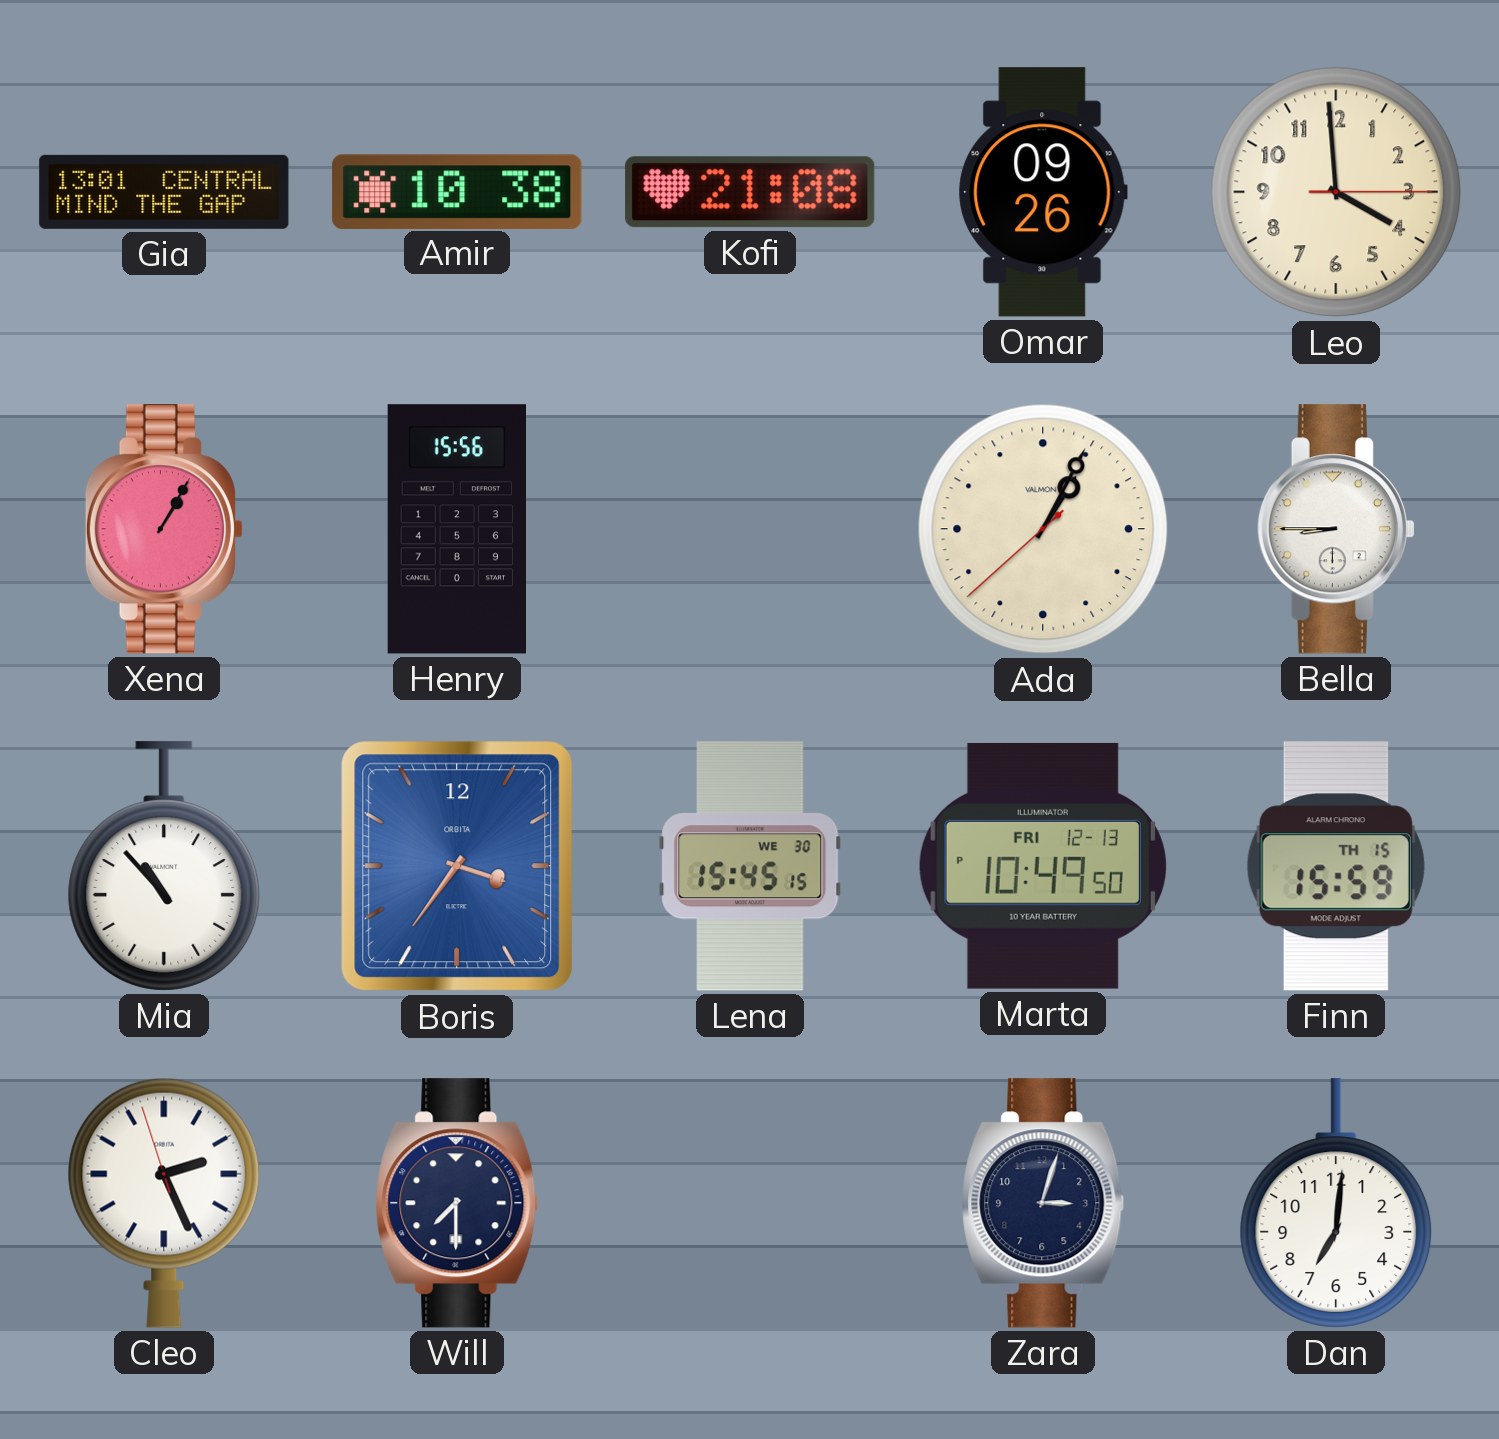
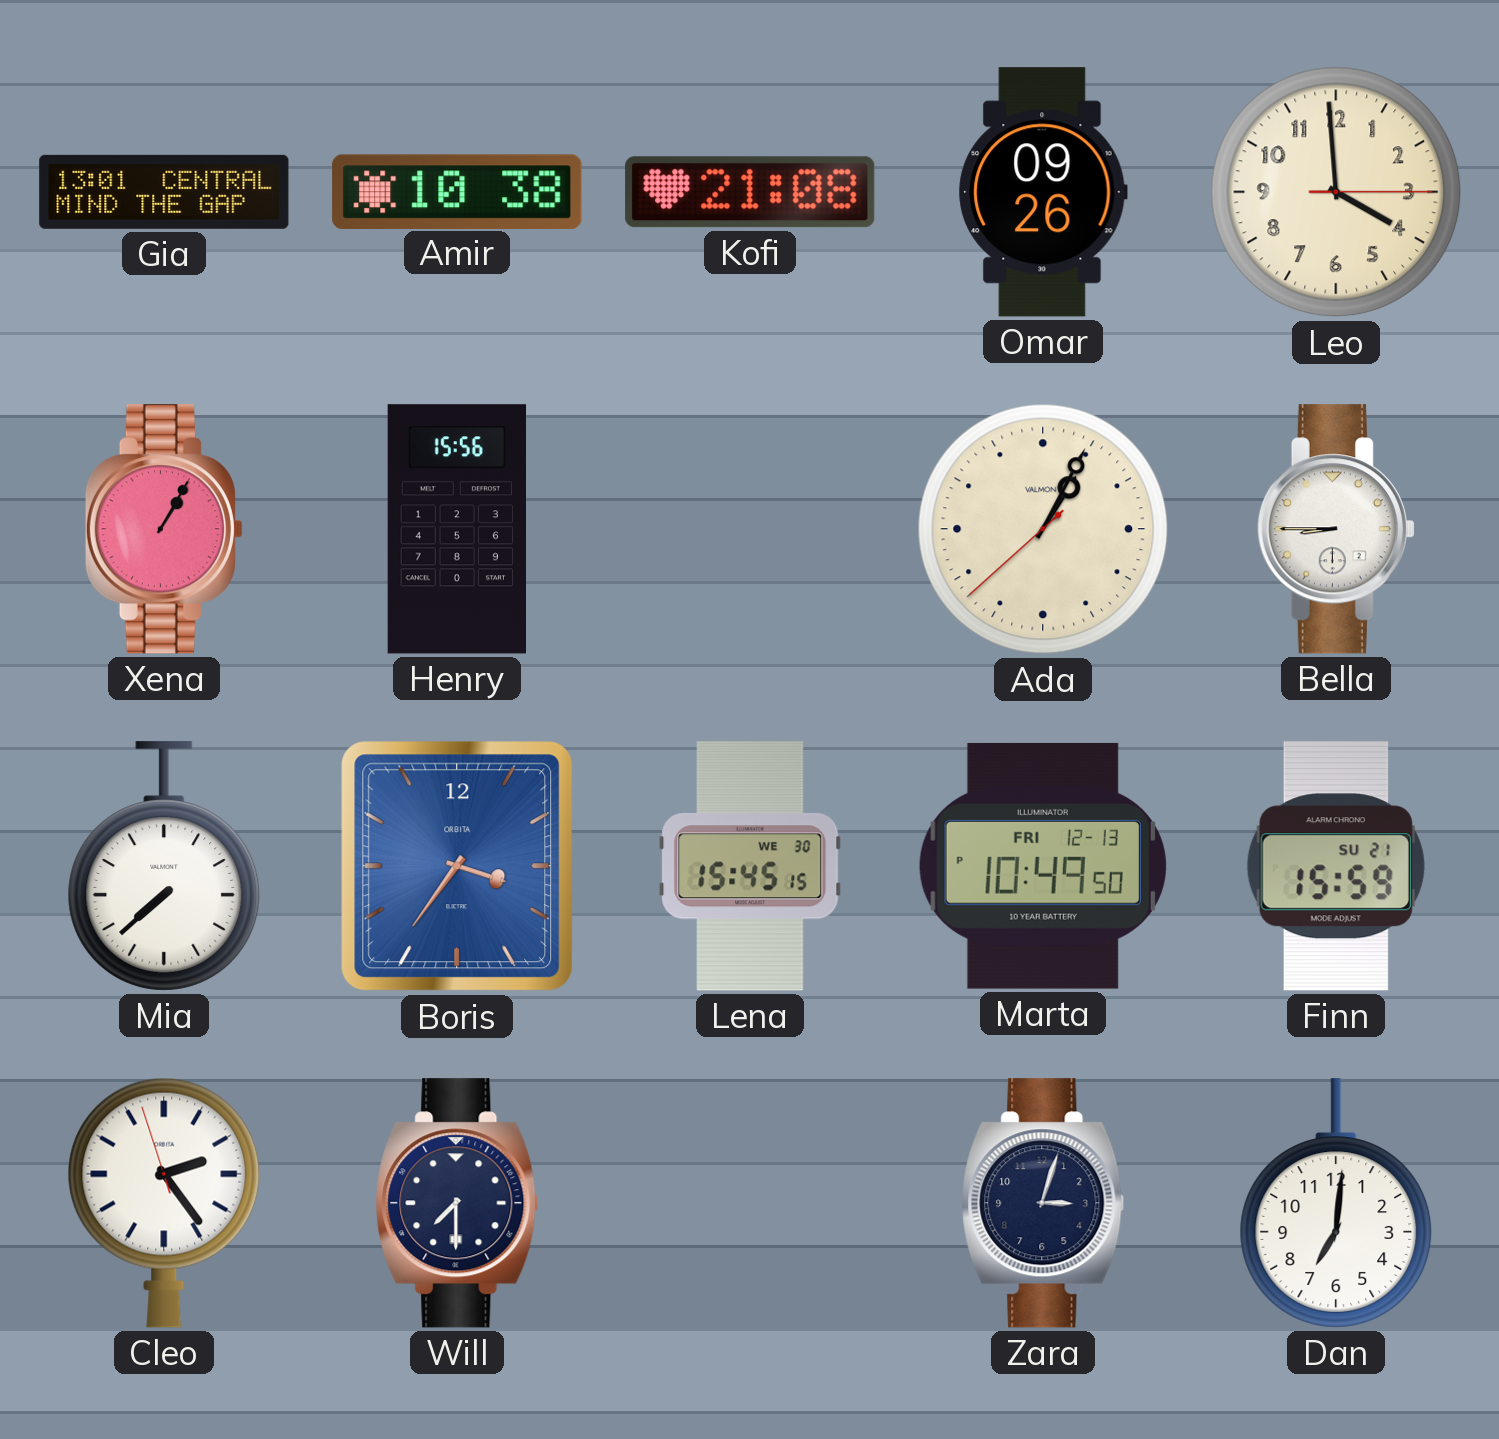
Mia: 10:53 -> 7:38
Finn date: TH 15 -> SU 21
Cleo: 2:25 -> 2:23
